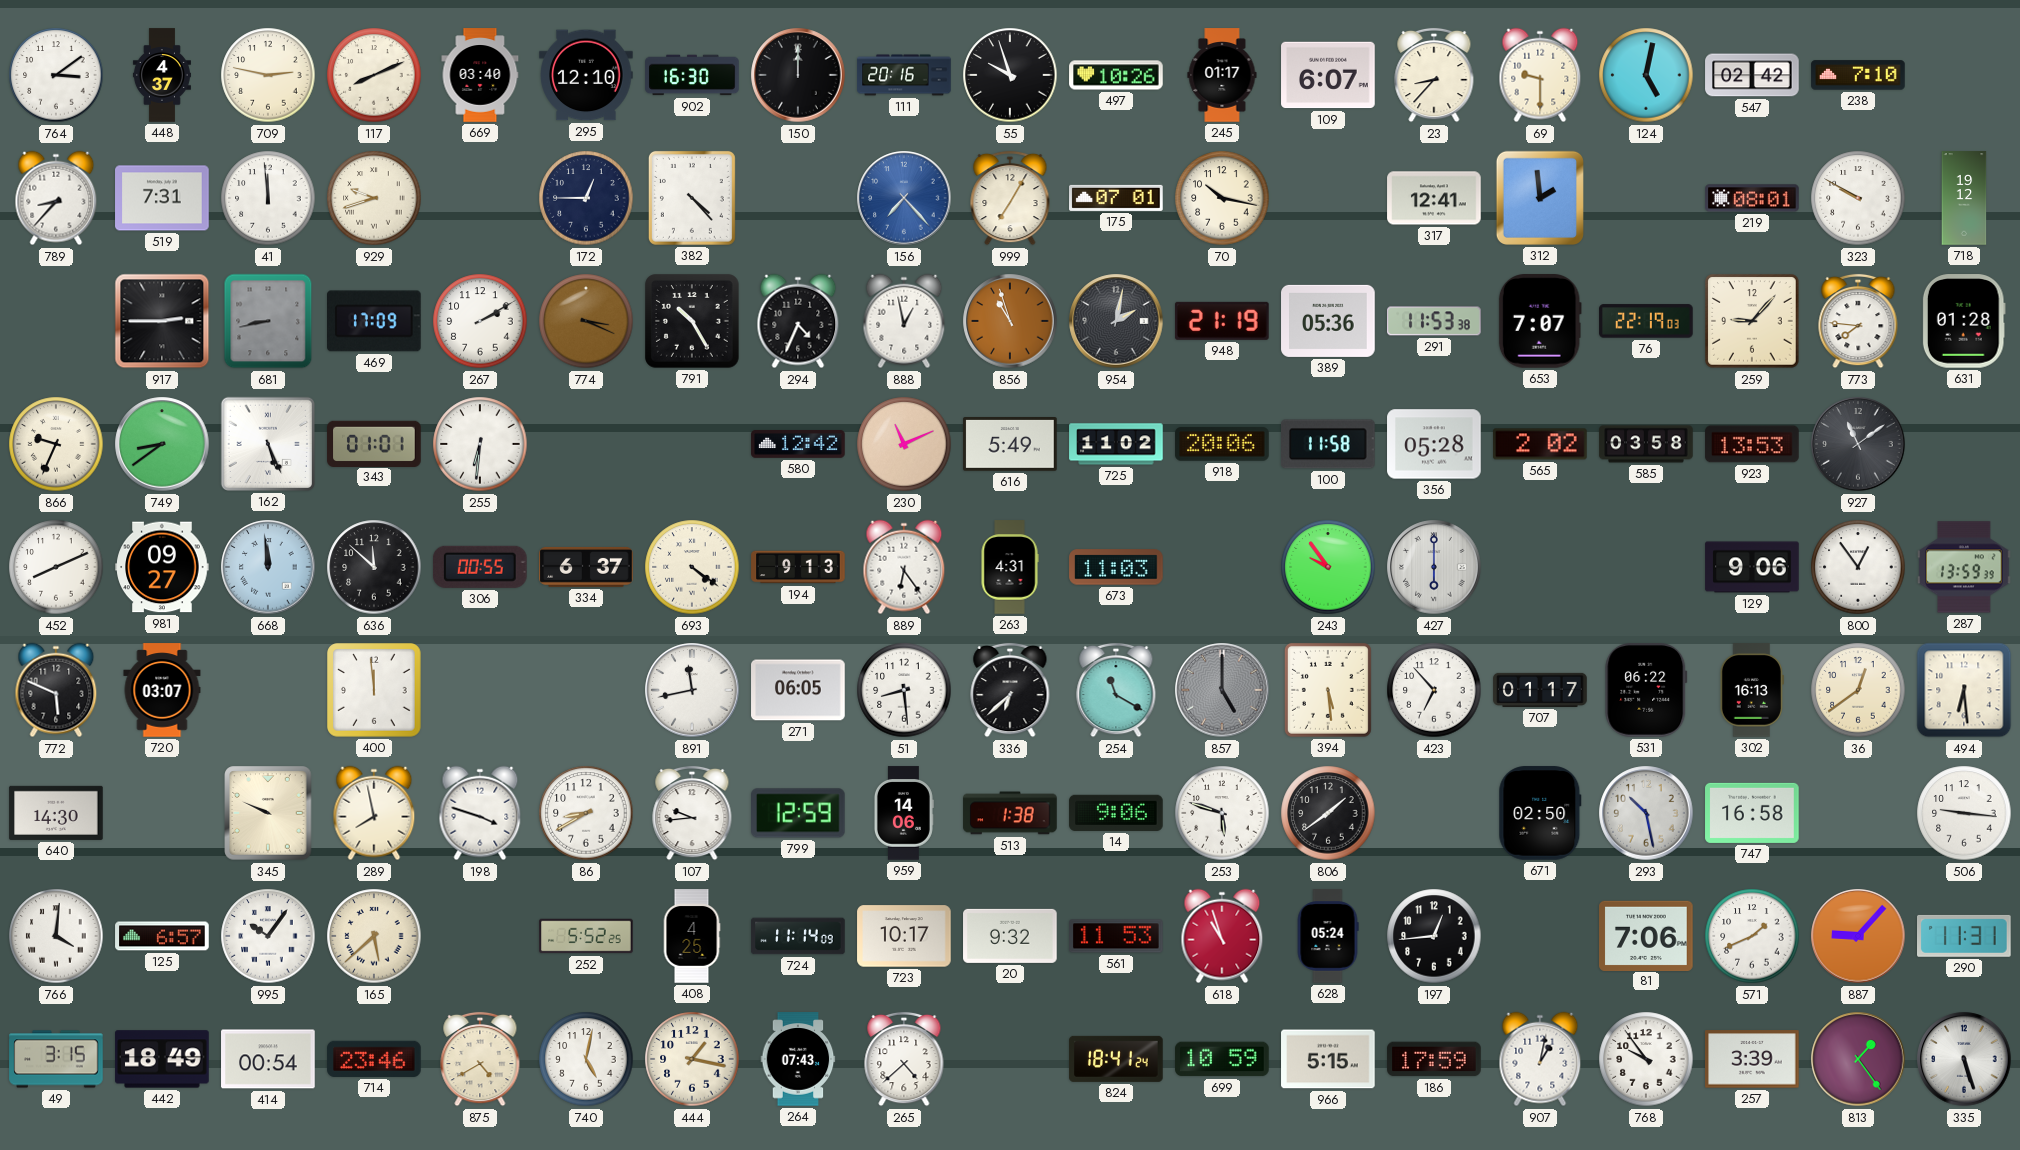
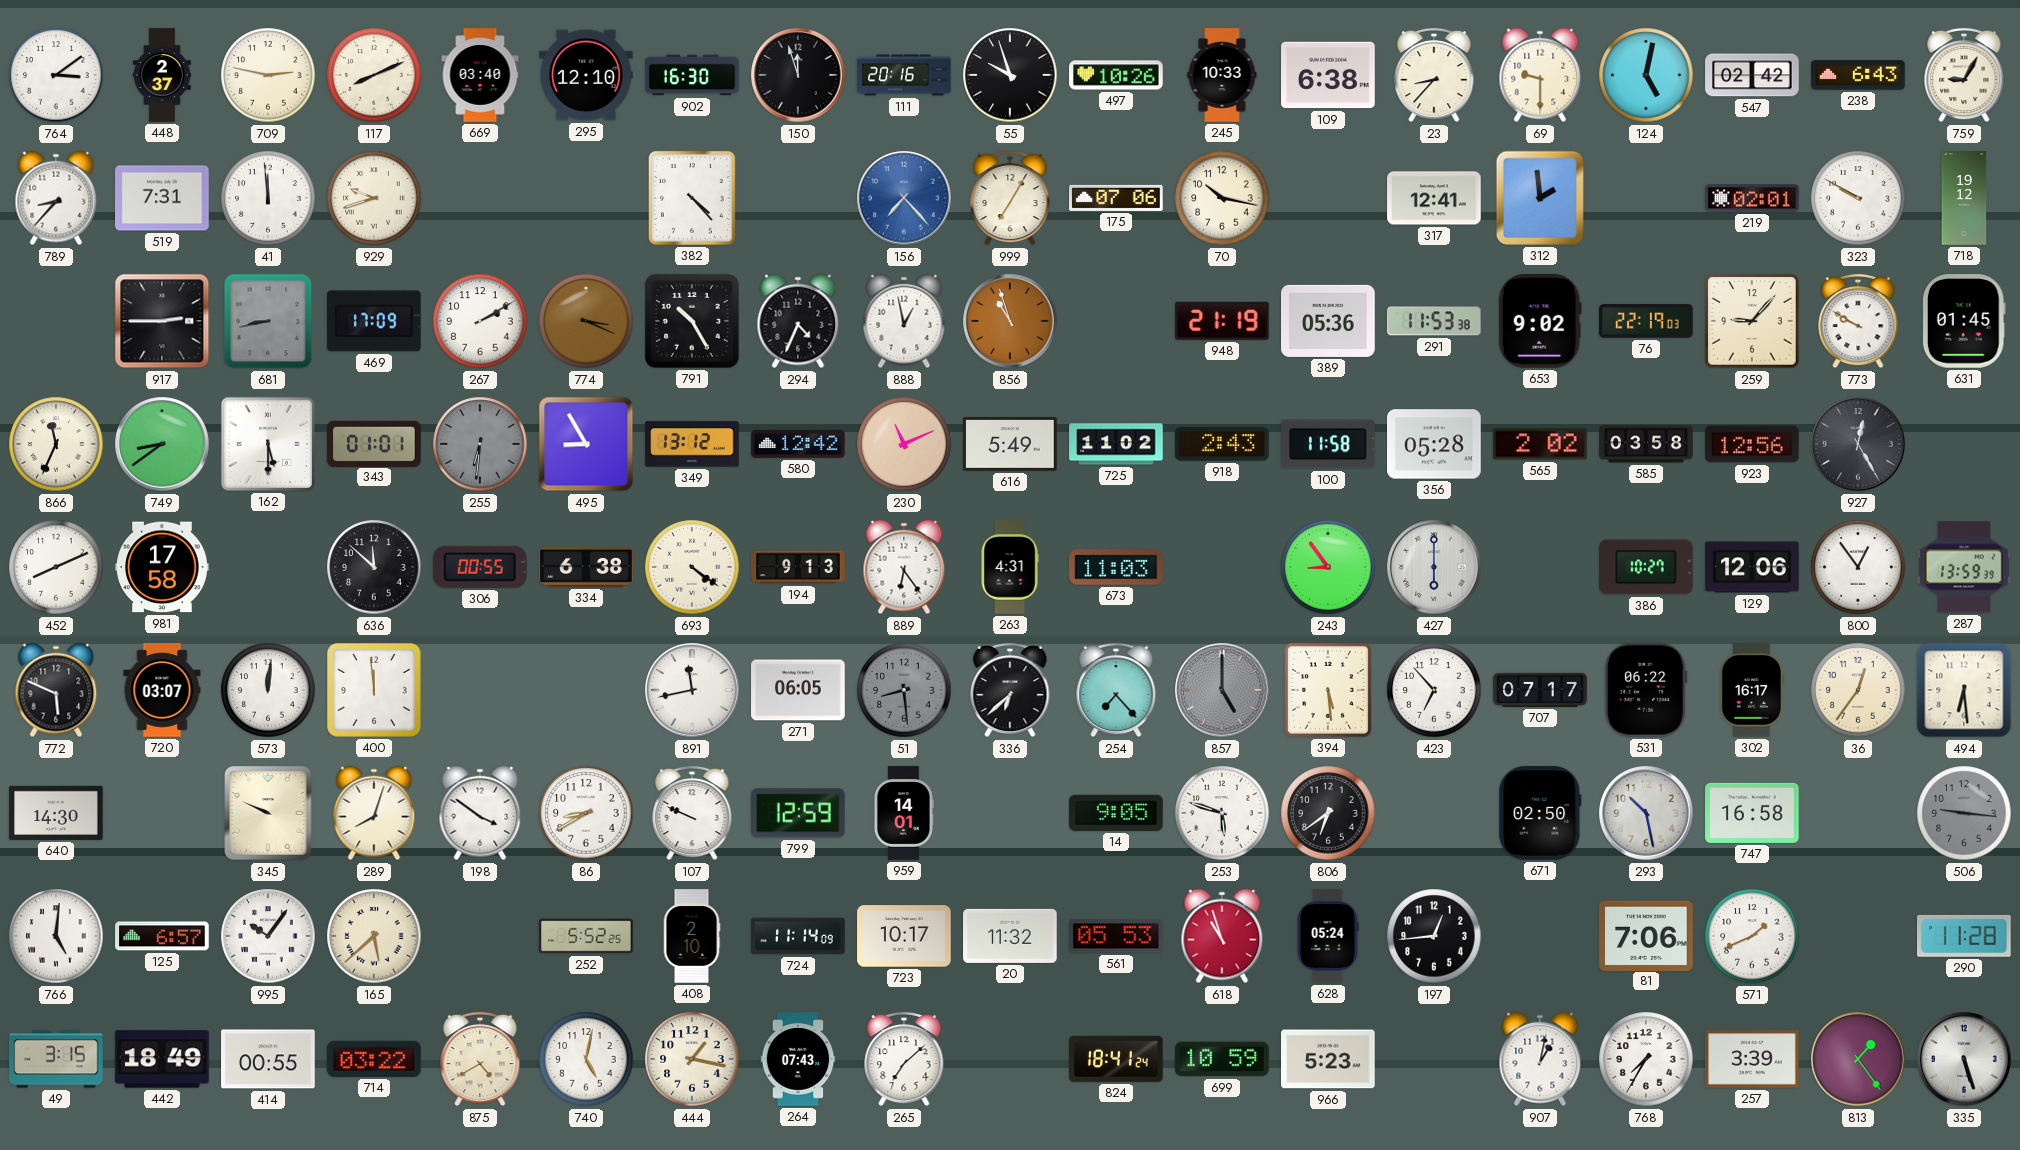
448: 4:37 -> 2:37
150: 12:00 -> 11:57
245: 01:17 -> 10:33
109: 6:07 -> 6:38
238: 7:10 -> 6:43
759: none -> 9:05
172: 12:45 -> none
175: 07:01 -> 07:06
219: 08:01 -> 02:01
954: 2:02 -> none
653: 7:07 -> 9:02
773: 7:46 -> 9:50
631: 01:28 -> 01:45
866: 9:34 -> 11:34
162: 5:26 -> 5:30
255 dial: white -> grey
495: none -> 8:55
349: none -> 13:12
918: 20:06 -> 2:43
923: 13:53 -> 12:56
927: 11:09 -> 12:25
981: 09:27 -> 17:58
668: 11:59 -> none
334: 6:37 -> 6:38
243: 9:54 -> 8:54
386: none -> 10:27
129: 9:06 -> 12:06
573: none -> 12:01
51 dial: white -> grey
254: 11:20 -> 7:23
707: 01:17 -> 07:17
302: 16:13 -> 16:17
36: 12:39 -> 12:36
289: 7:58 -> 8:03
198: 3:48 -> 3:51
107: 9:44 -> 9:49
959: 14:06 -> 14:01
513: 1:38 -> none
14: 9:06 -> 9:05
806: 1:39 -> 6:39
506 dial: white -> grey
766: 4:01 -> 5:01
408: 4:25 -> 2:10
20: 9:32 -> 11:32
561: 11:53 -> 05:53
887: 9:07 -> none
290: 11:31 -> 11:28
414: 00:54 -> 00:55
714: 23:46 -> 03:22
265: 4:38 -> 7:08
966: 5:15 -> 5:23
186: 17:59 -> none
768: 9:54 -> 7:35
